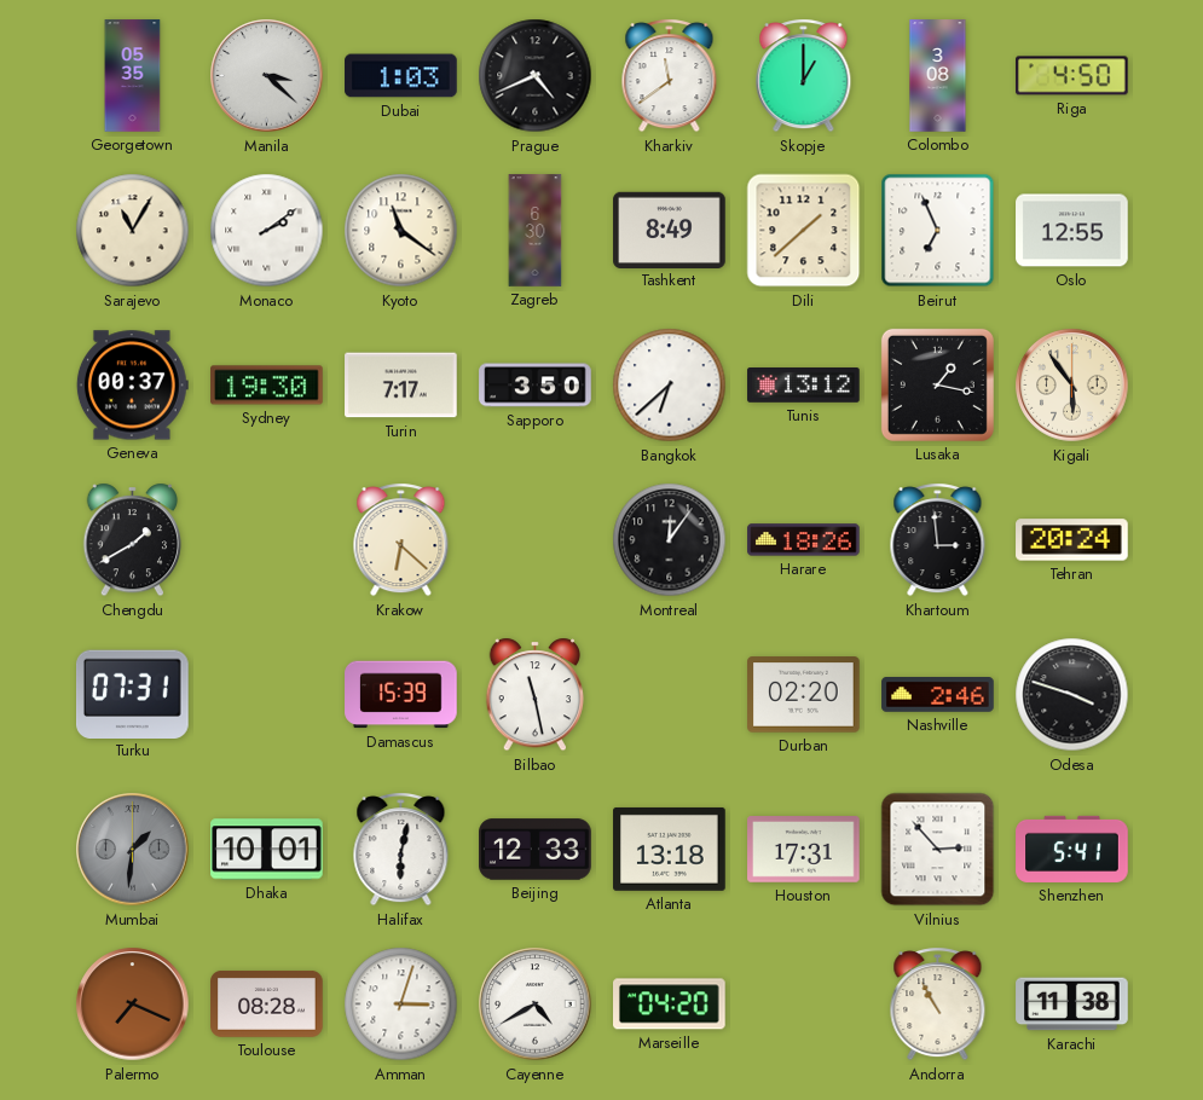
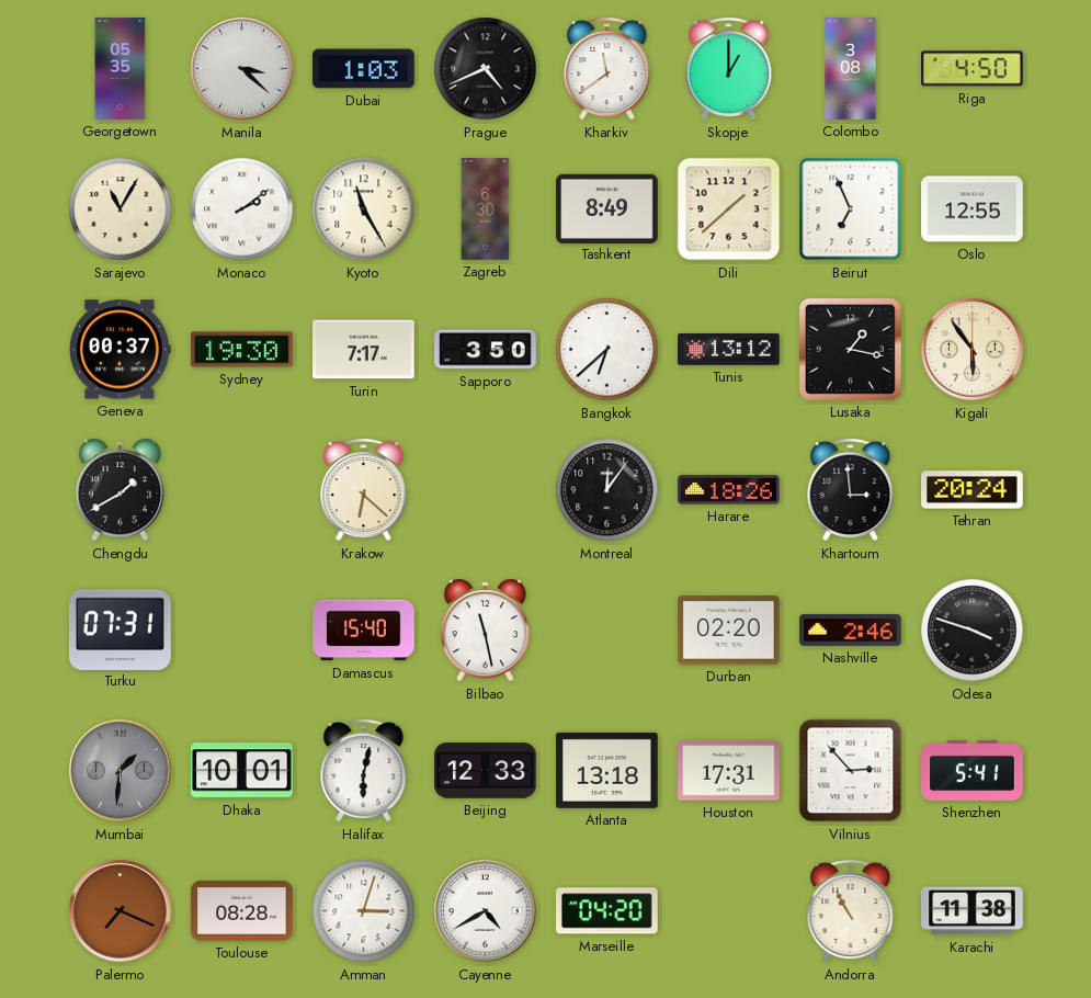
Kyoto: 11:21 -> 11:25
Damascus: 15:39 -> 15:40
